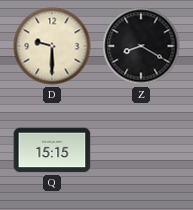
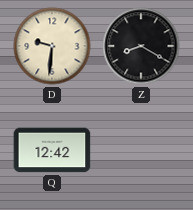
D: 9:30 -> 9:31
Q: 15:15 -> 12:42
